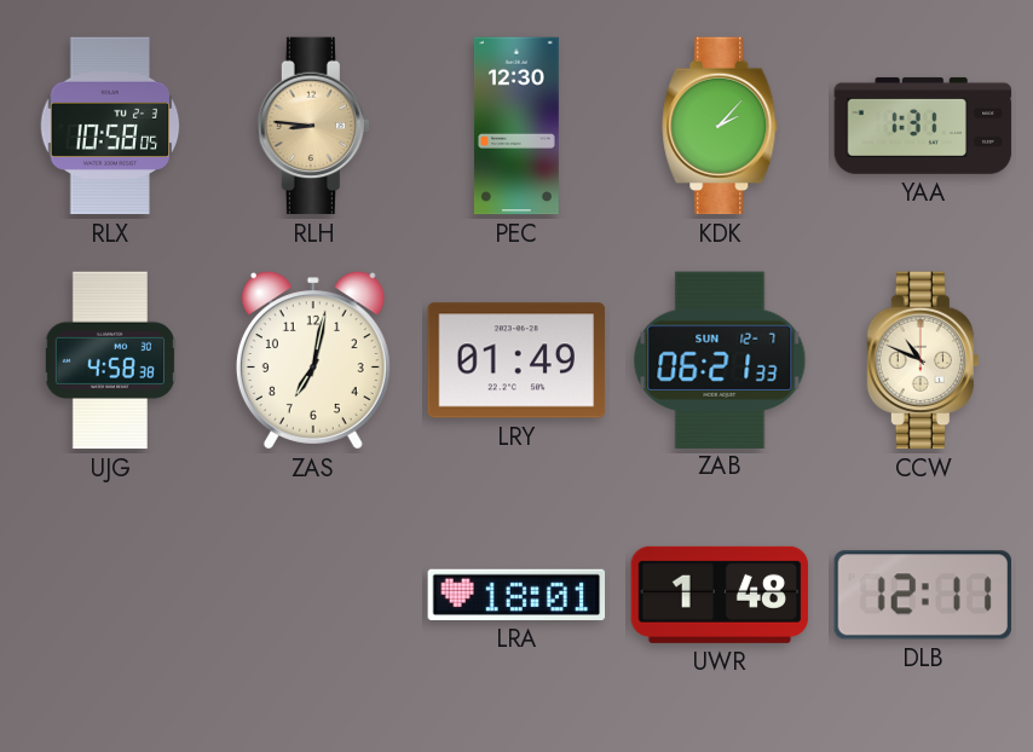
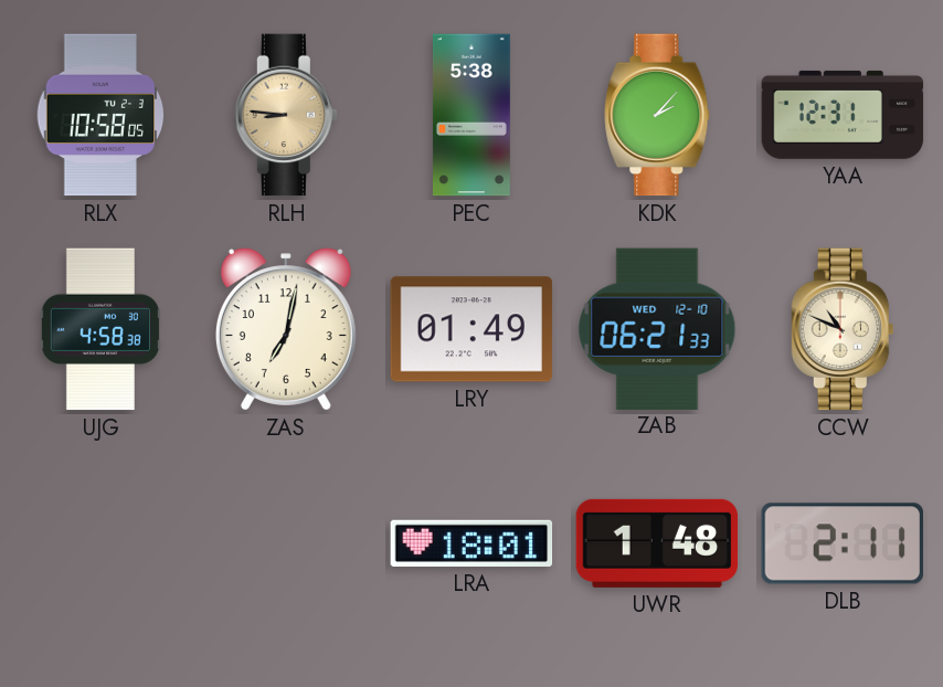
PEC: 12:30 -> 5:38
YAA: 1:31 -> 12:31
ZAB date: SUN 12-7 -> WED 12-10
DLB: 12:11 -> 2:11
